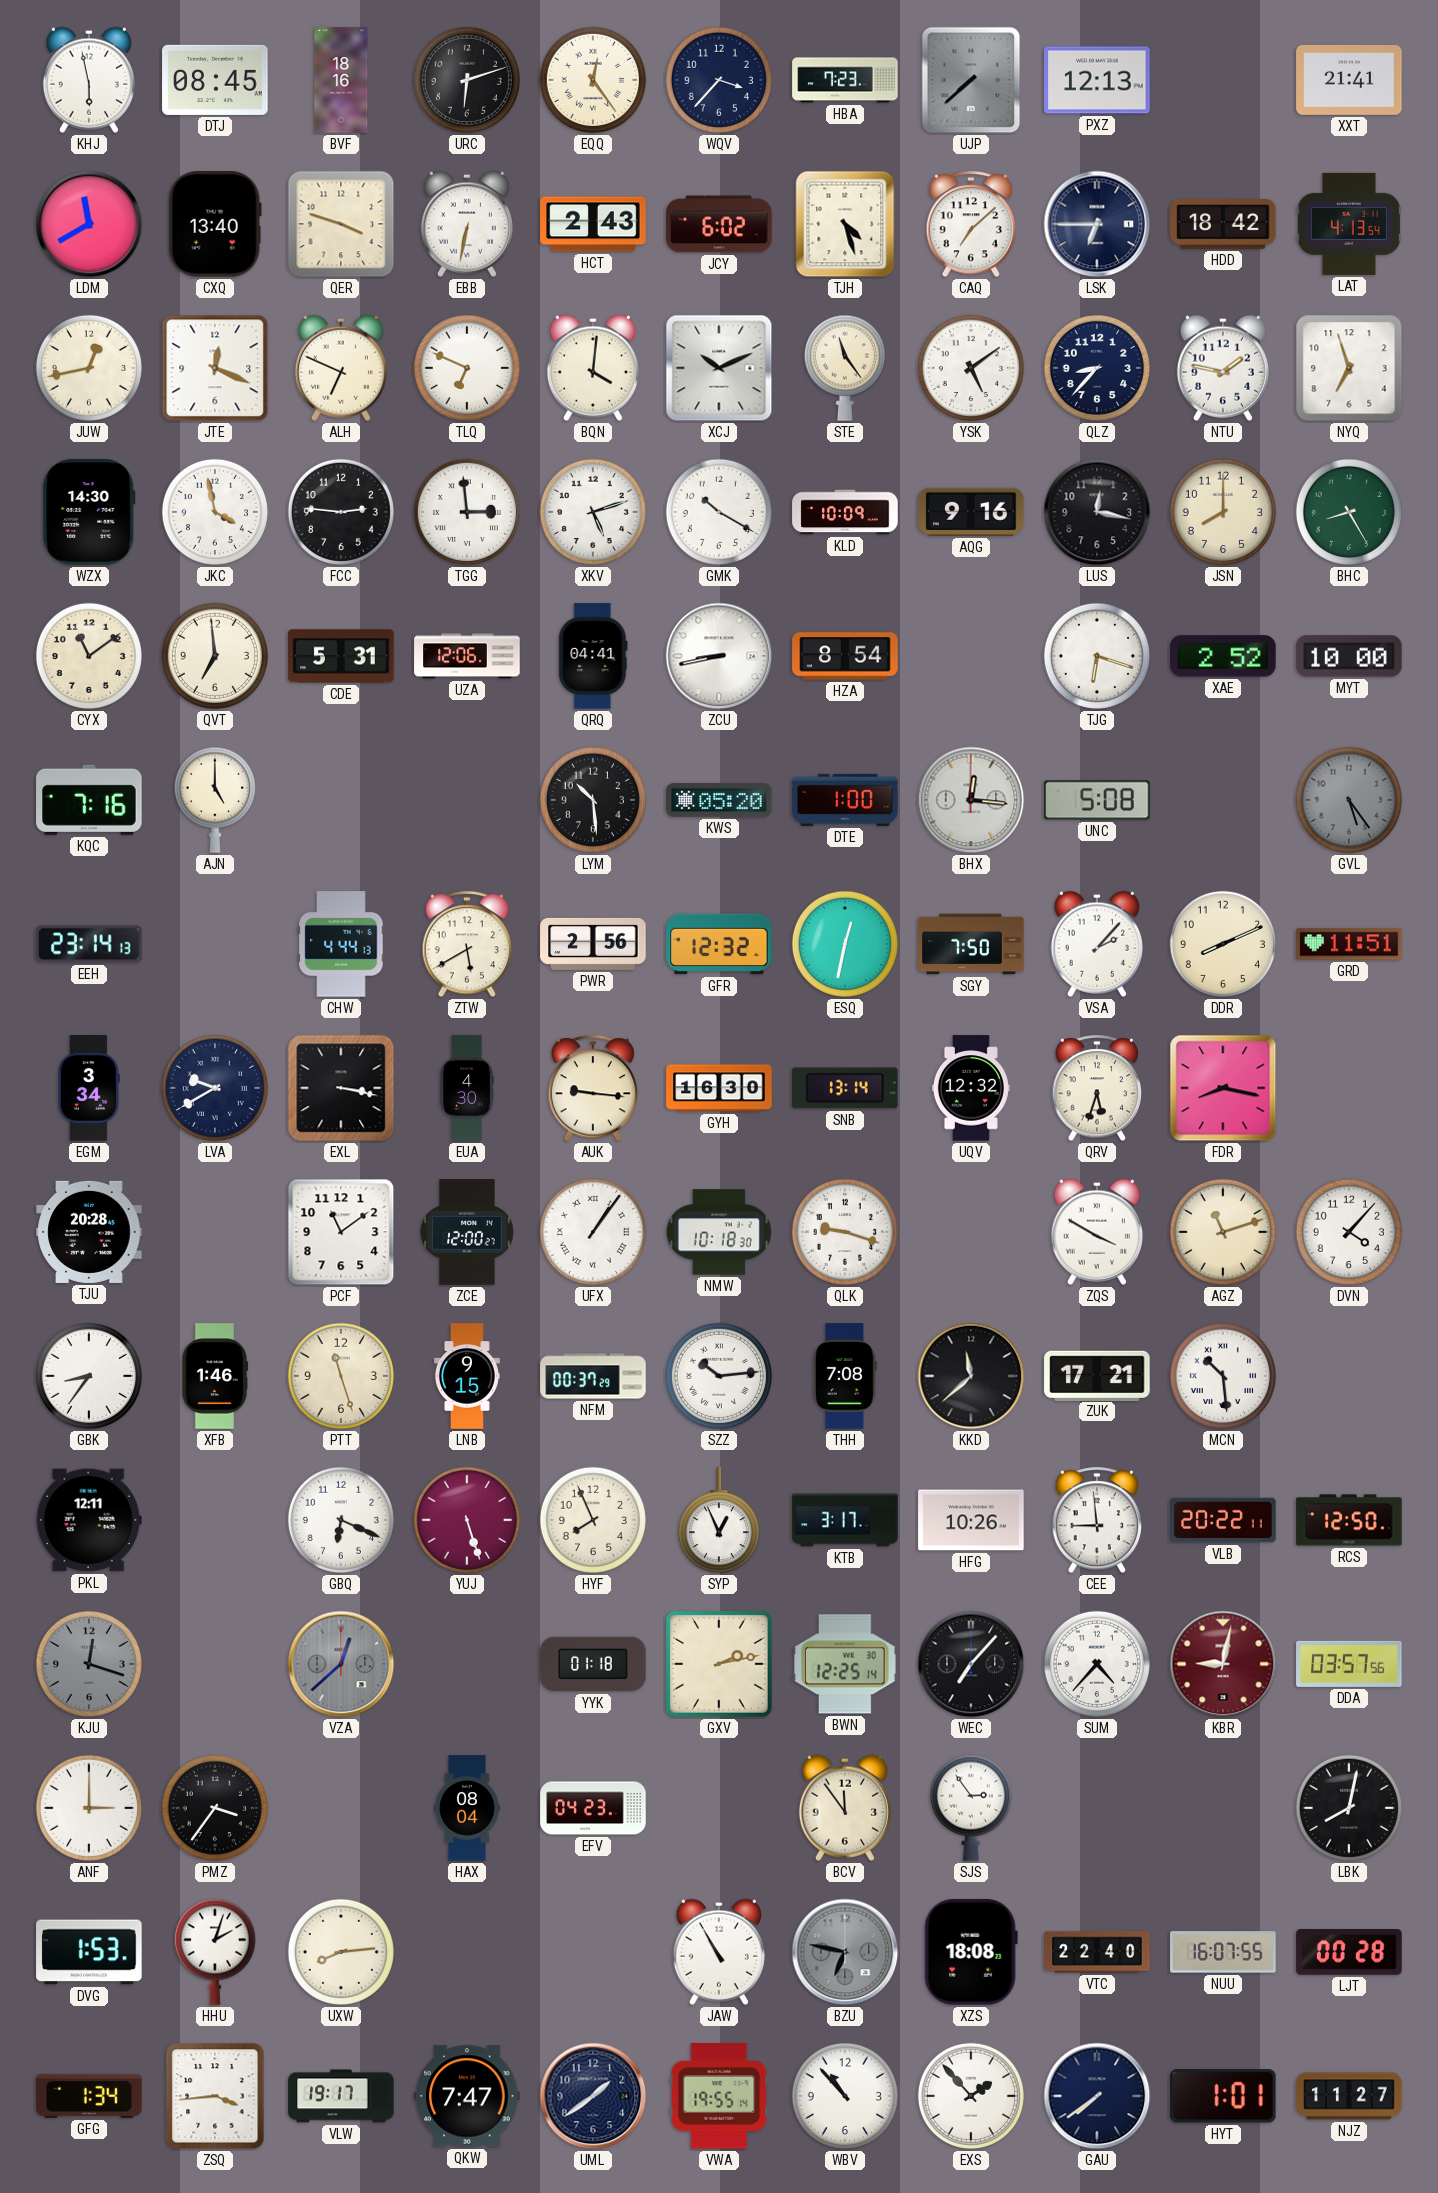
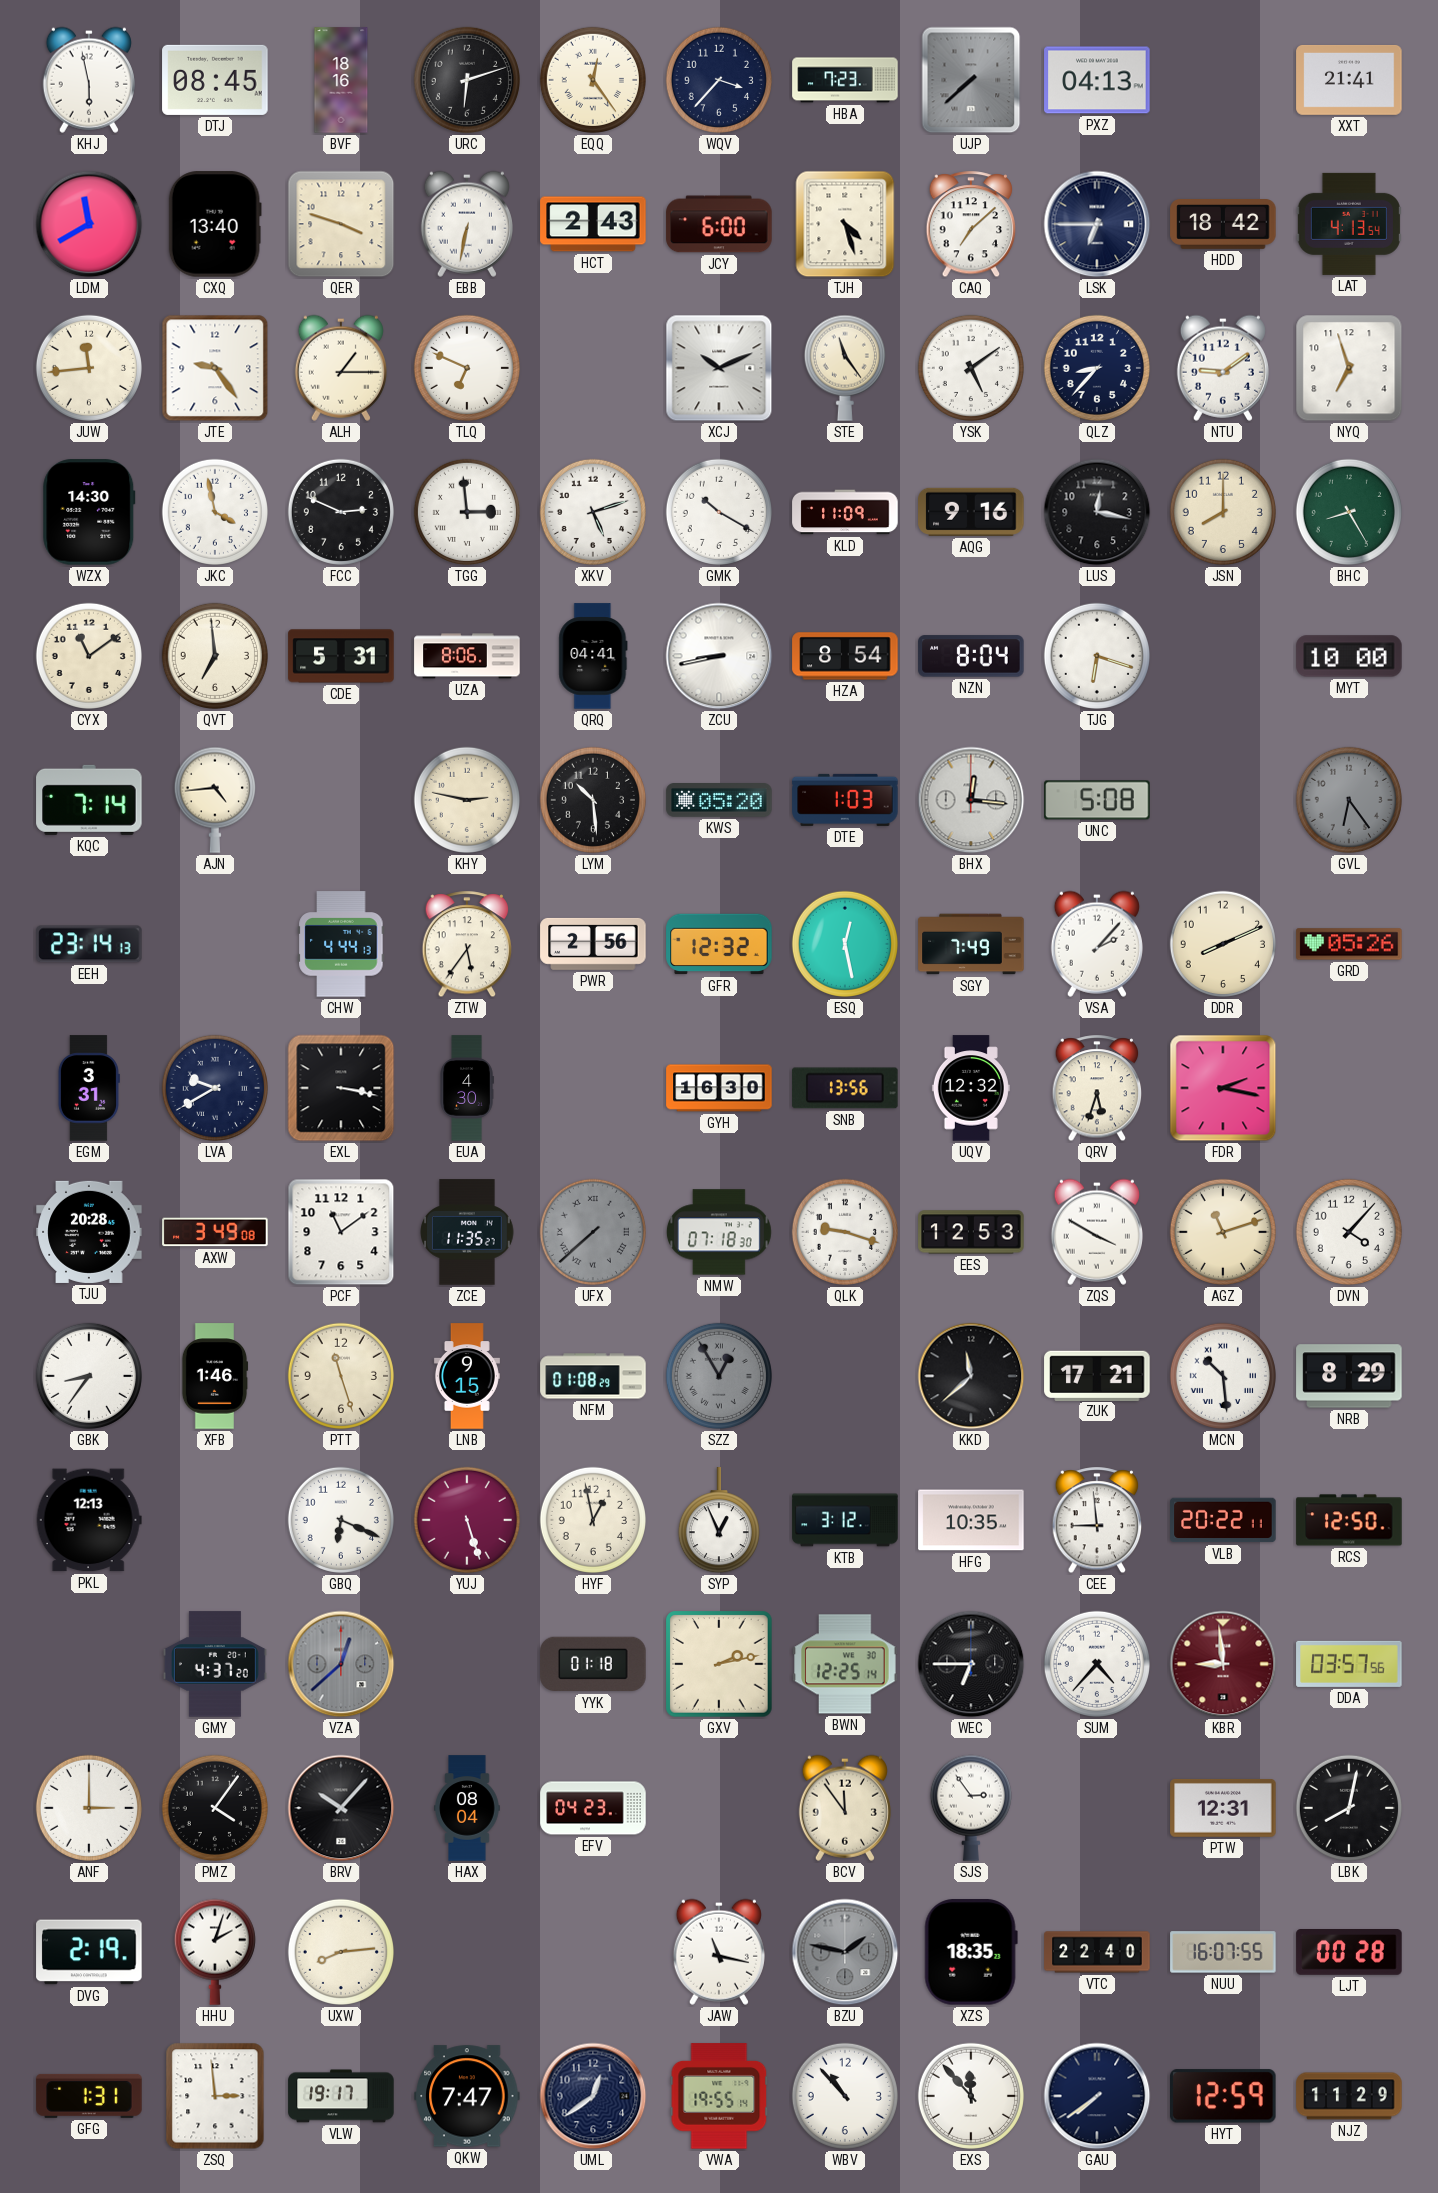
PXZ: 12:13 -> 04:13
JCY: 6:02 -> 6:00
JUW: 12:43 -> 11:44
JTE: 12:19 -> 9:24
ALH: 6:49 -> 1:15
BQN: 4:01 -> none
NTU: 1:47 -> 9:09
FCC: 2:46 -> 2:49
KLD: 10:09 -> 11:09
UZA: 12:06 -> 8:06
NZN: none -> 8:04
XAE: 2:52 -> none
KQC: 7:16 -> 7:14
AJN: 5:00 -> 4:44
KHY: none -> 2:47
DTE: 1:00 -> 1:03
GVL: 5:24 -> 6:24
ZTW: 5:40 -> 5:36
ESQ: 12:32 -> 12:28
SGY: 7:50 -> 7:49
GRD: 11:51 -> 05:26
EGM: 3:34 -> 3:31
AUK: 9:16 -> none
SNB: 13:14 -> 13:56
FDR: 8:17 -> 2:17
AXW: none -> 3:49
ZCE: 12:00 -> 11:35
UFX: 1:06 -> 7:38
UFX dial: white -> grey
NMW: 10:18 -> 07:18
EES: none -> 12:53
NFM: 00:37 -> 01:08
SZZ: 10:14 -> 12:55
SZZ dial: white -> grey
THH: 7:08 -> none
NRB: none -> 8:29
PKL: 12:11 -> 12:13
HYF: 7:56 -> 12:58
KTB: 3:17 -> 3:12
HFG: 10:26 -> 10:35
KJU: 12:18 -> none
GMY: none -> 4:37
WEC: 7:07 -> 6:45
KBR: 9:02 -> 8:59
PMZ: 3:36 -> 4:06
BRV: none -> 10:07
PTW: none -> 12:31
DVG: 1:53 -> 2:19
JAW: 10:55 -> 11:17
BZU: 6:47 -> 1:47
XZS: 18:08 -> 18:35
GFG: 1:34 -> 1:31
ZSQ: 3:44 -> 2:59
UML: 1:39 -> 12:39
EXS: 1:53 -> 11:53
HYT: 1:01 -> 12:59
NJZ: 11:27 -> 11:29
